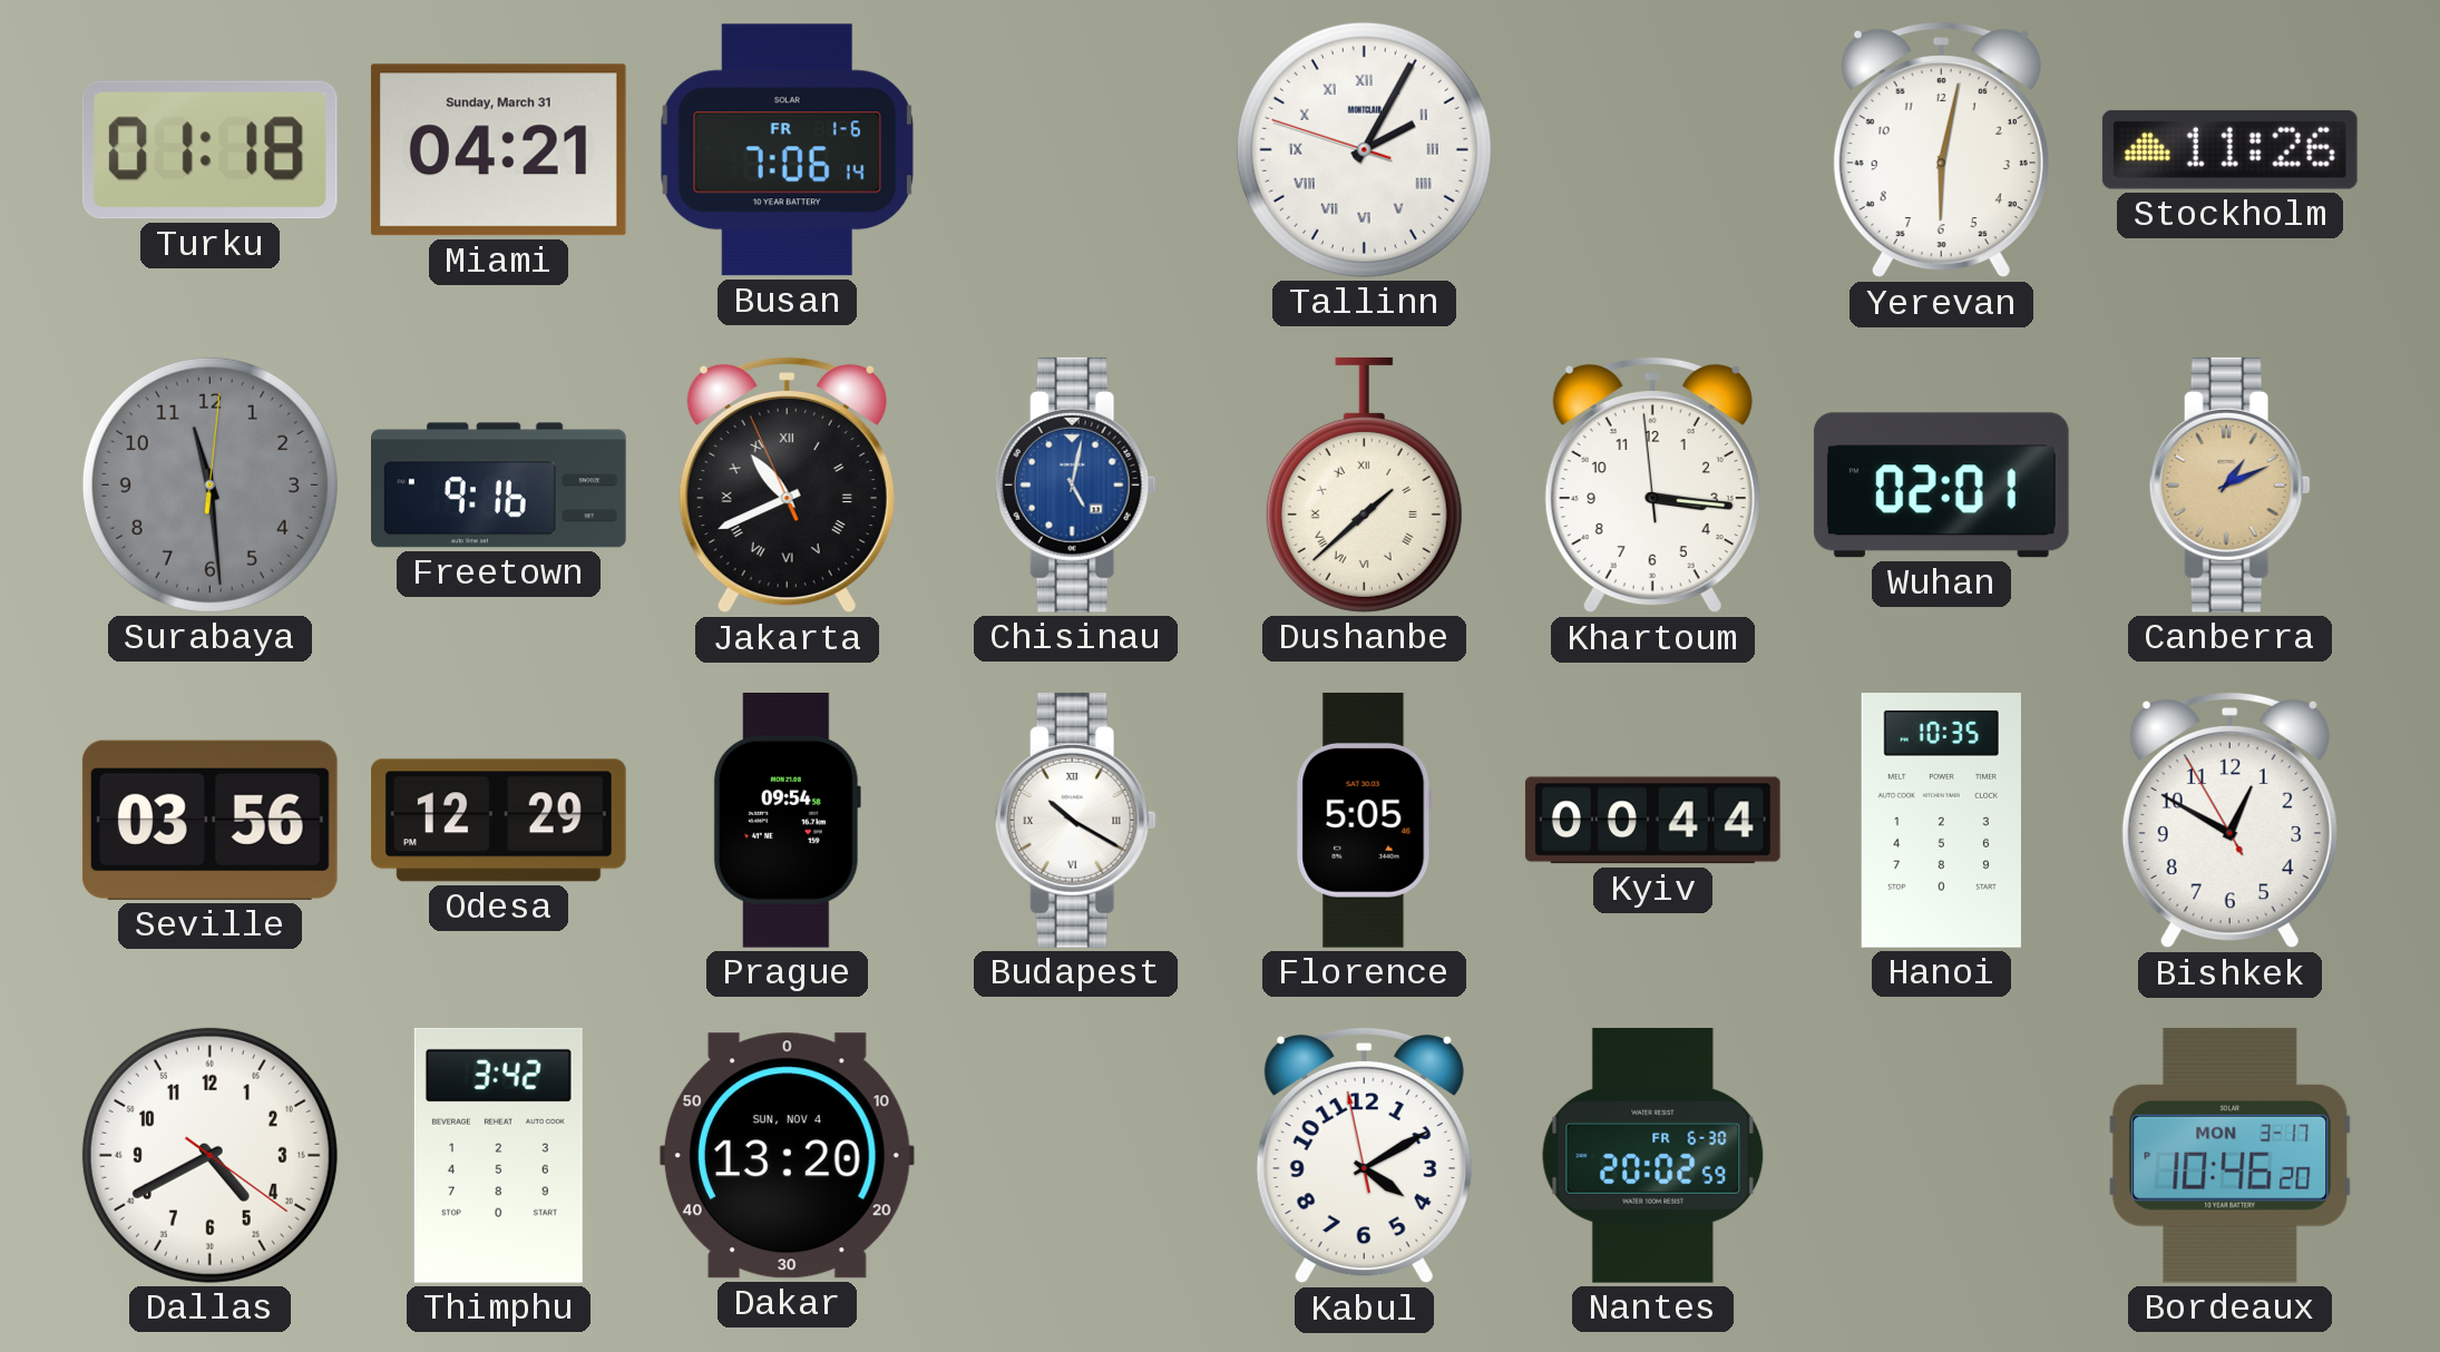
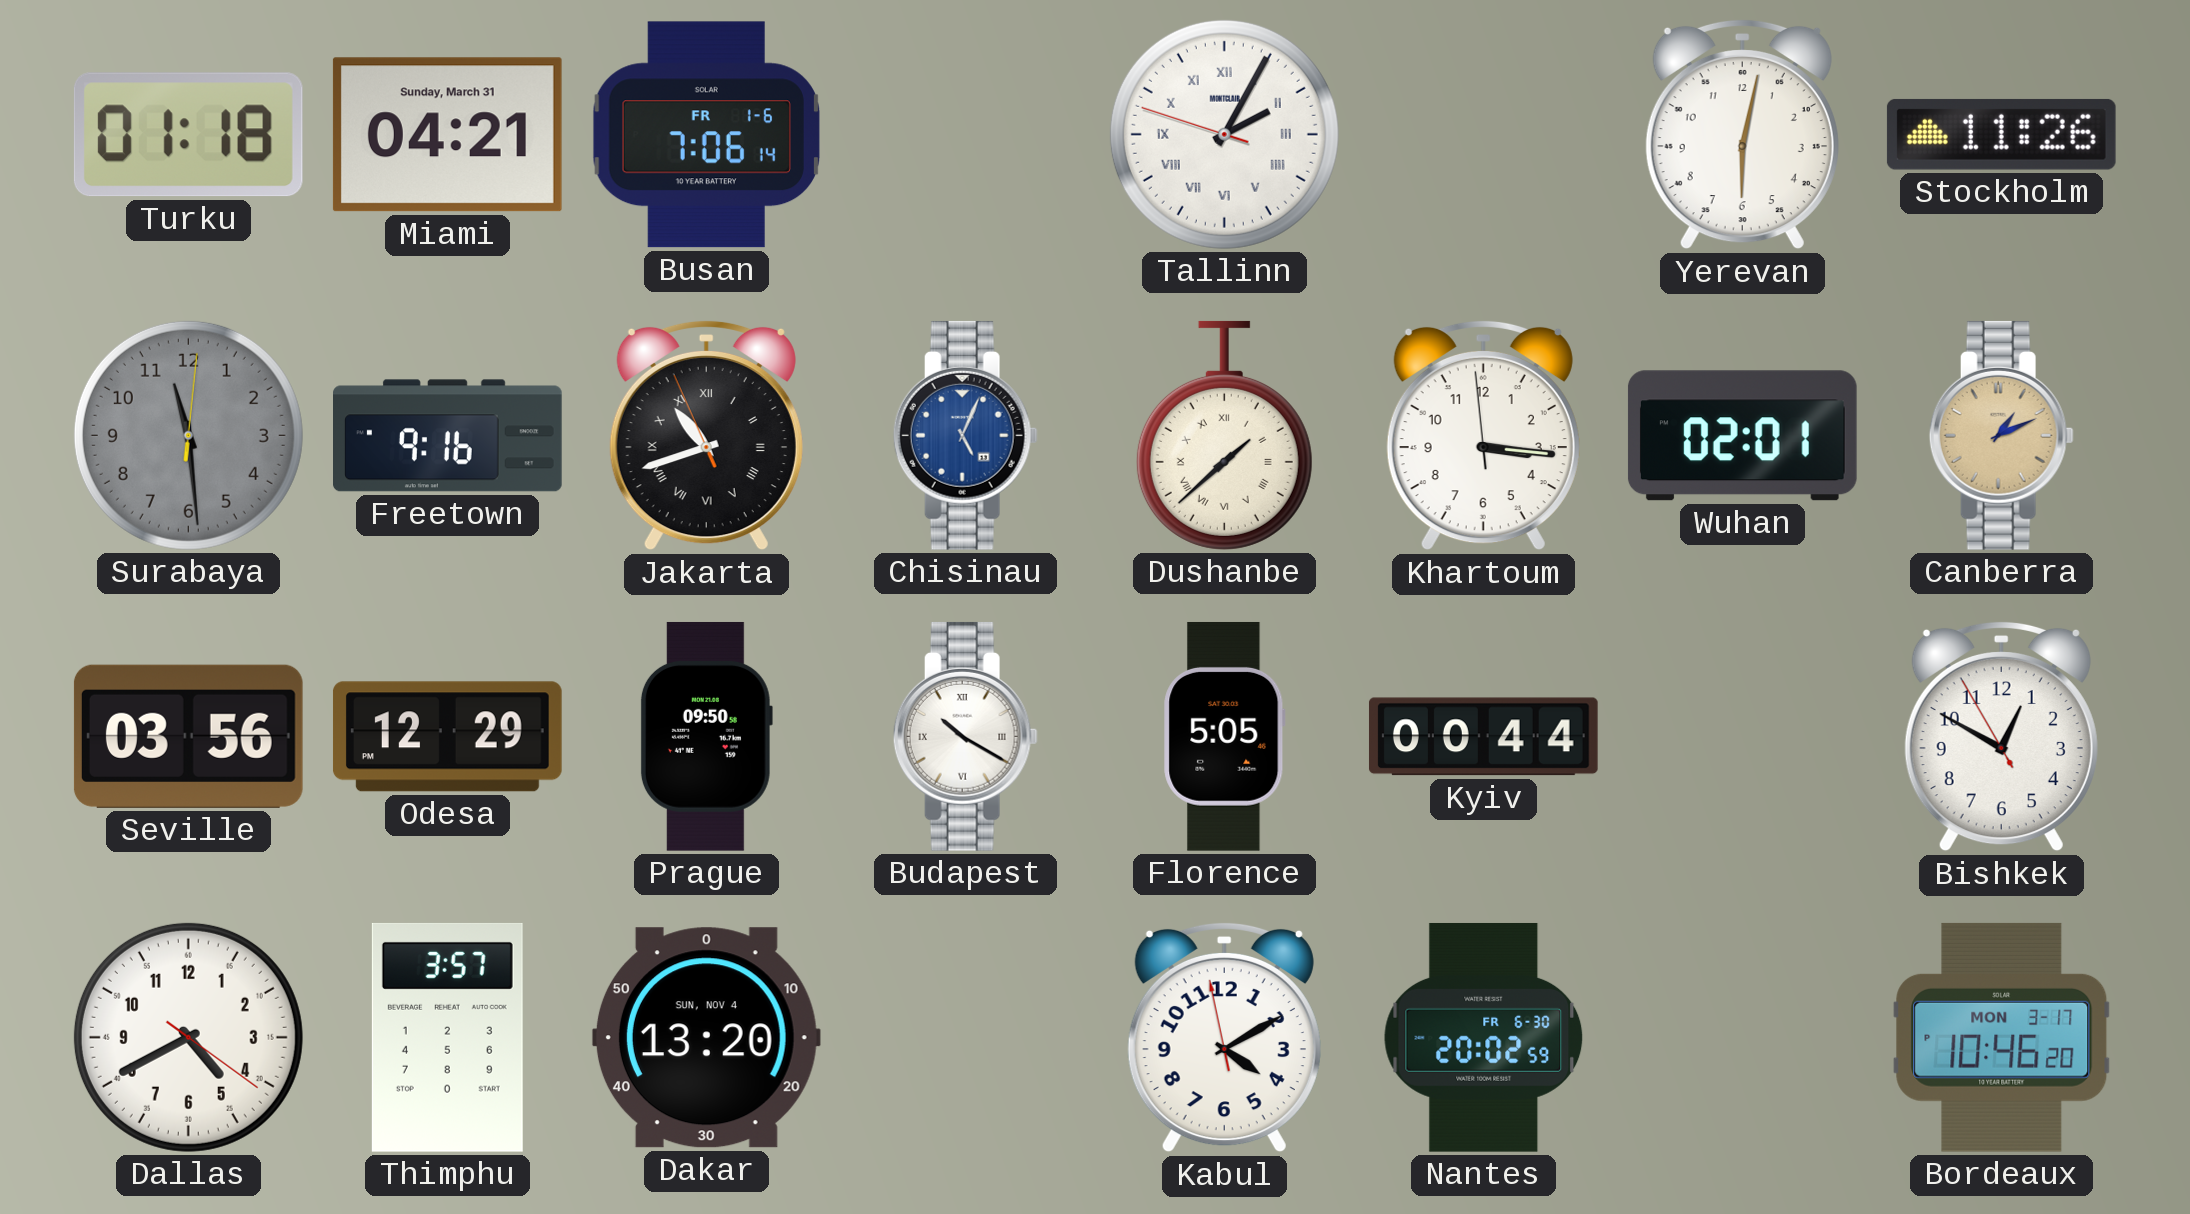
Jakarta: 10:40 -> 10:41
Chisinau: 5:02 -> 5:04
Prague: 09:54 -> 09:50
Hanoi: 10:35 -> none
Thimphu: 3:42 -> 3:57
